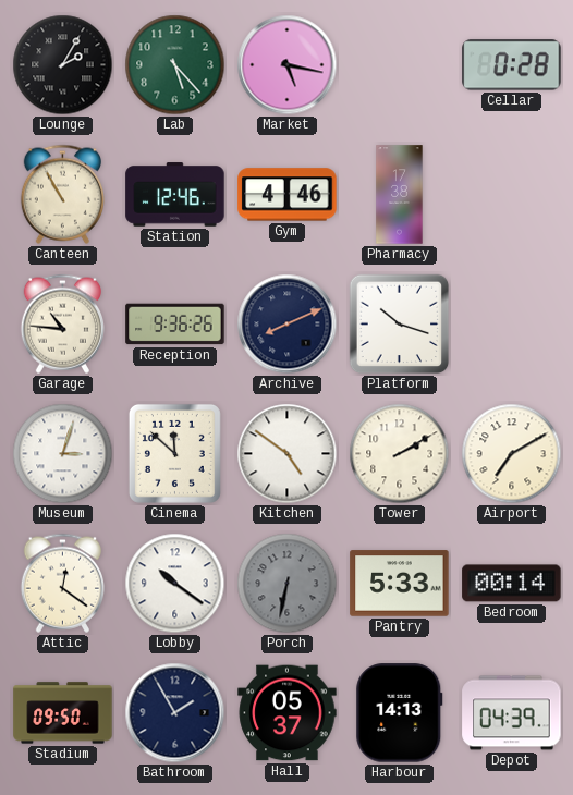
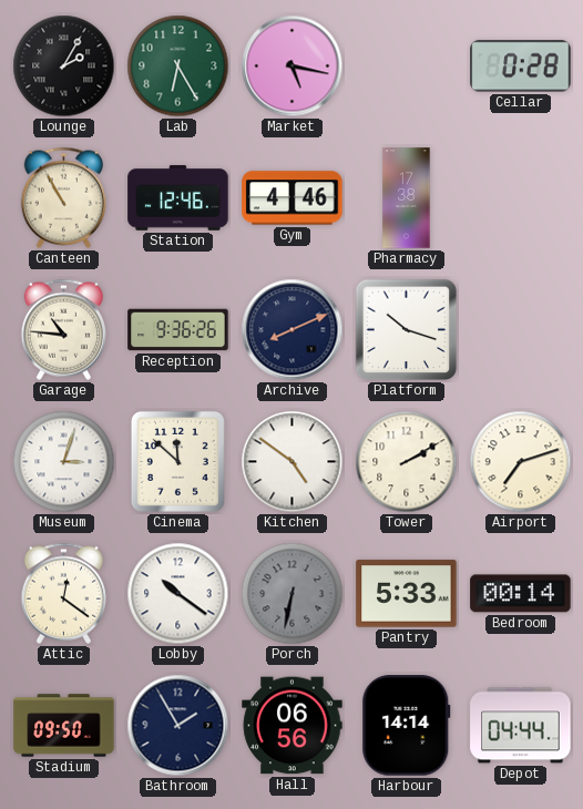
Lab: 5:23 -> 6:25
Airport: 7:10 -> 7:12
Hall: 05:37 -> 06:56
Harbour: 14:13 -> 14:14
Depot: 04:39 -> 04:44
